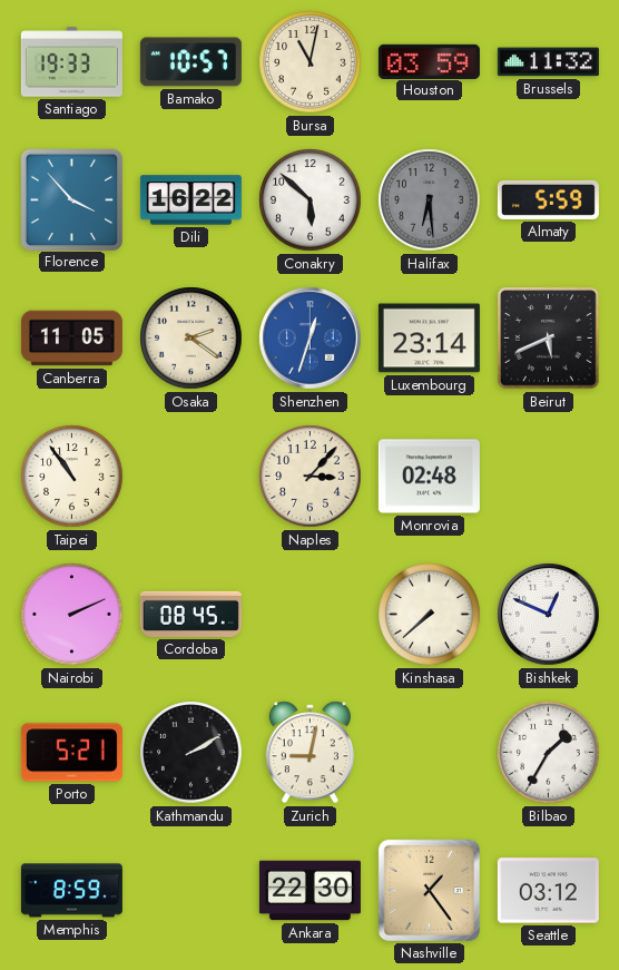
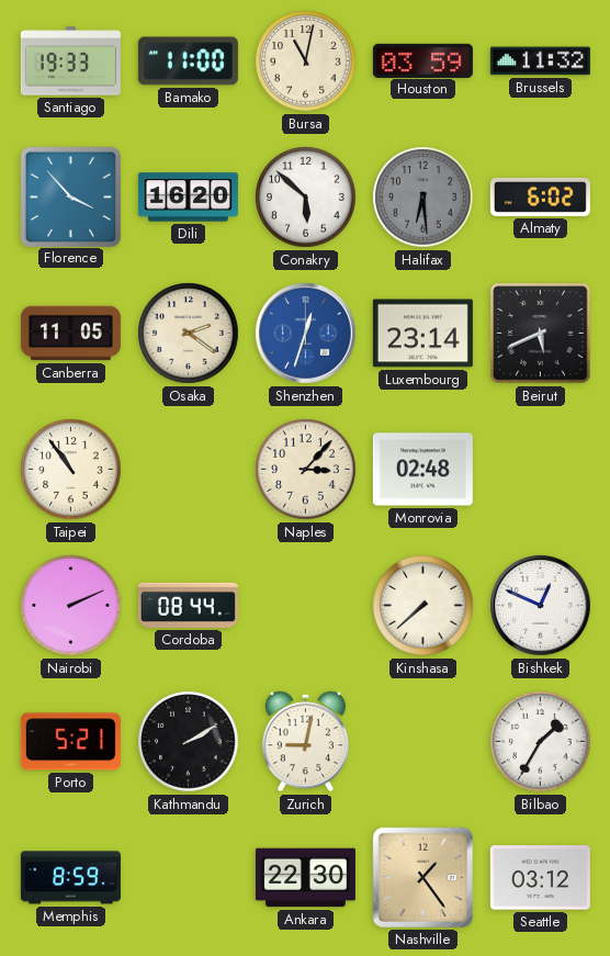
Bamako: 10:57 -> 11:00
Dili: 16:22 -> 16:20
Almaty: 5:59 -> 6:02
Cordoba: 08:45 -> 08:44
